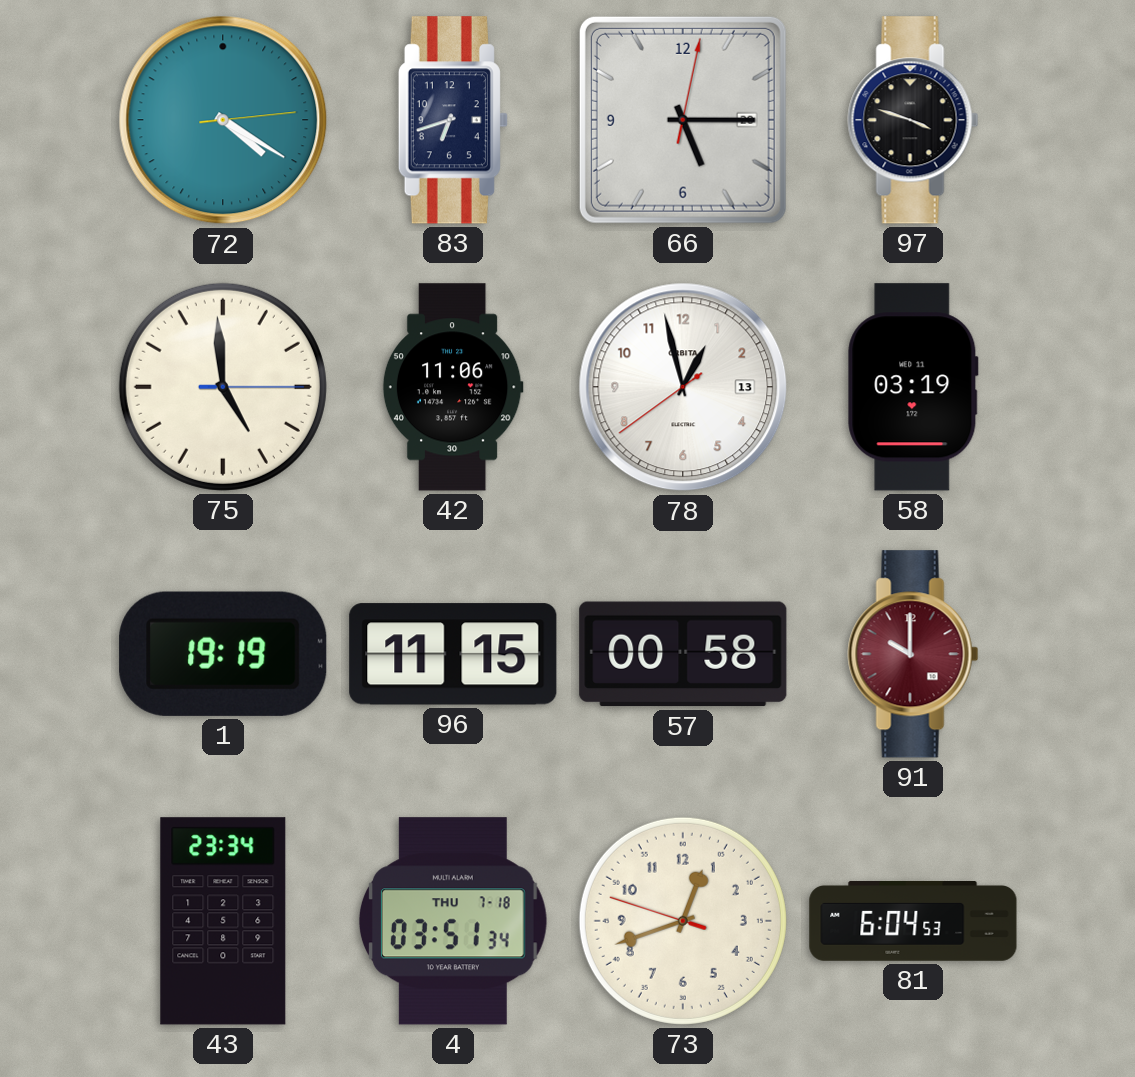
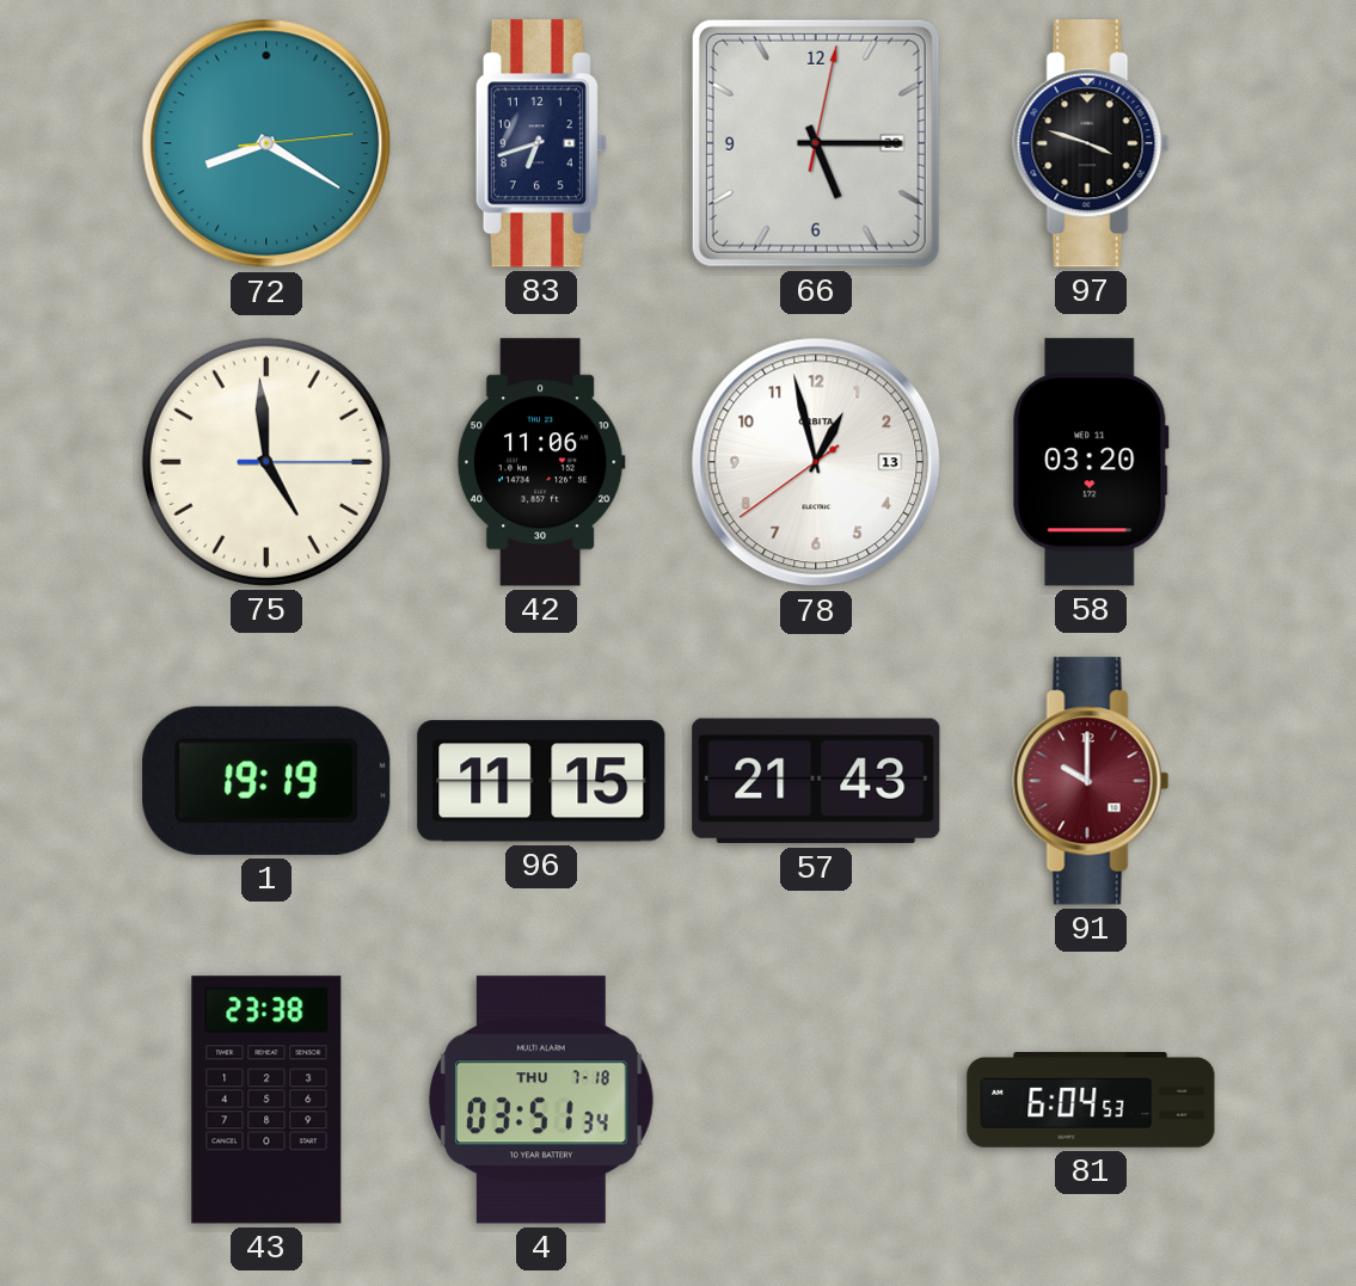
72: 4:20 -> 8:20
58: 03:19 -> 03:20
57: 00:58 -> 21:43
43: 23:34 -> 23:38
73: 12:41 -> none
